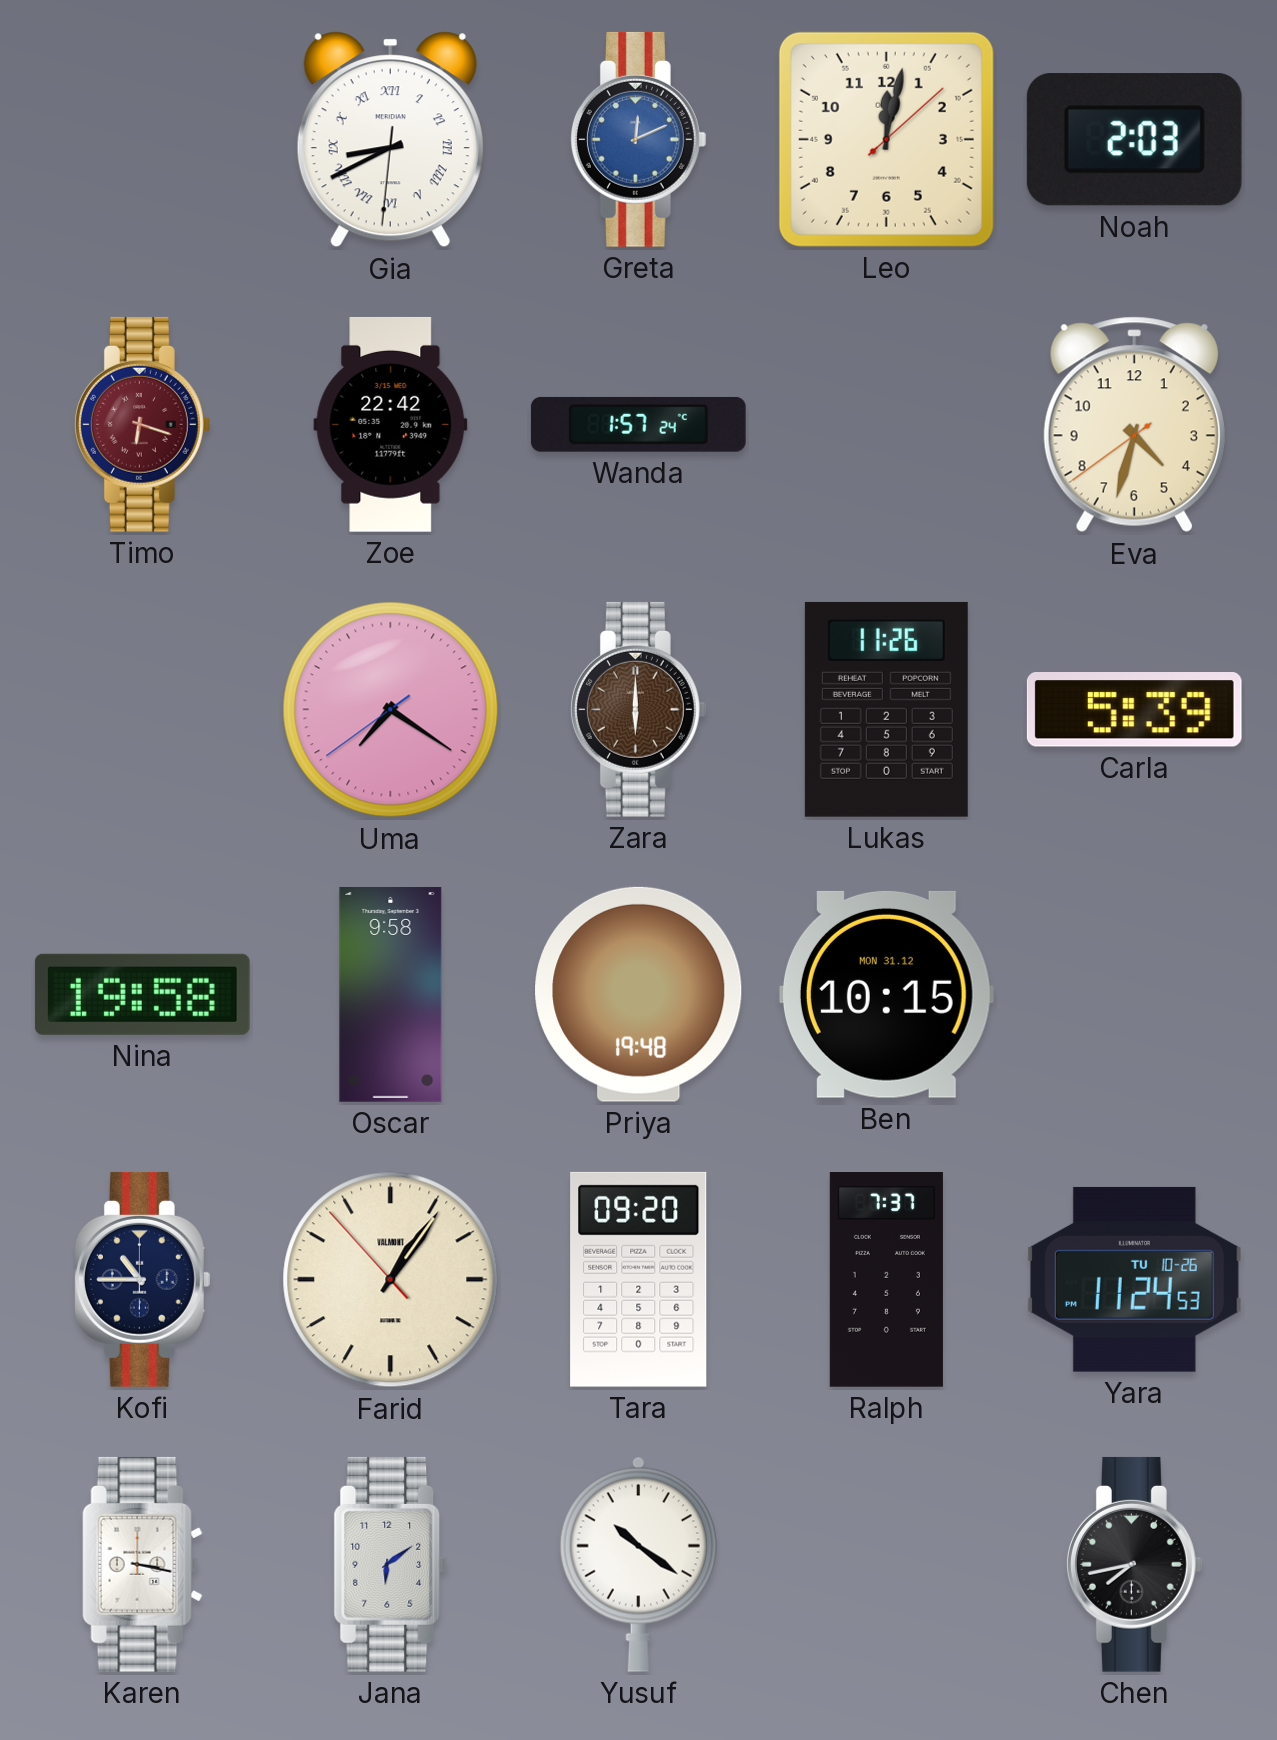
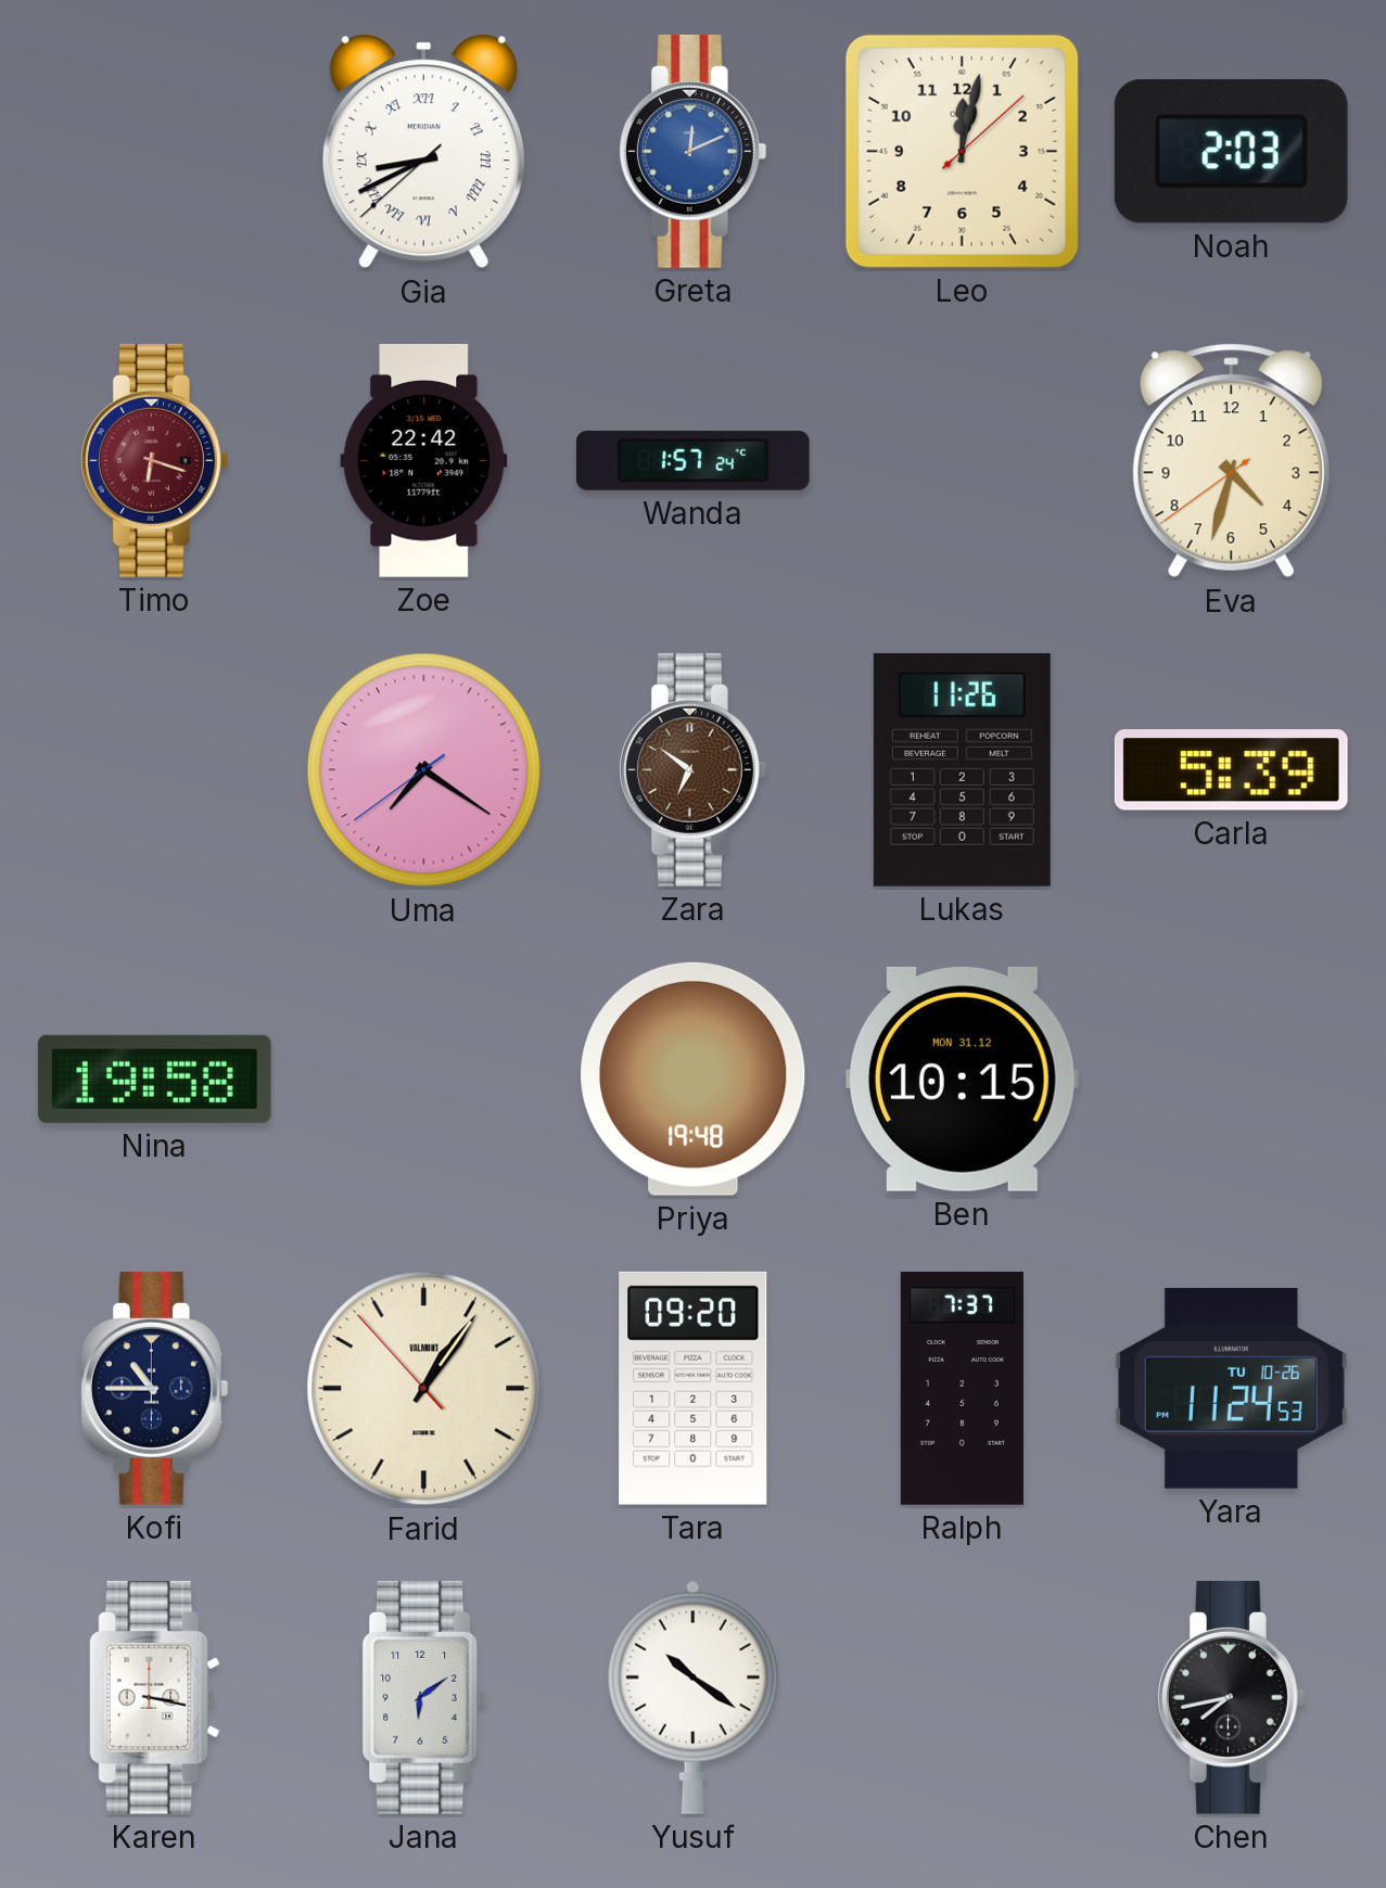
Gia: 8:40:31 -> 8:40:38
Zara: 6:00 -> 6:51
Oscar: 9:58 -> none
